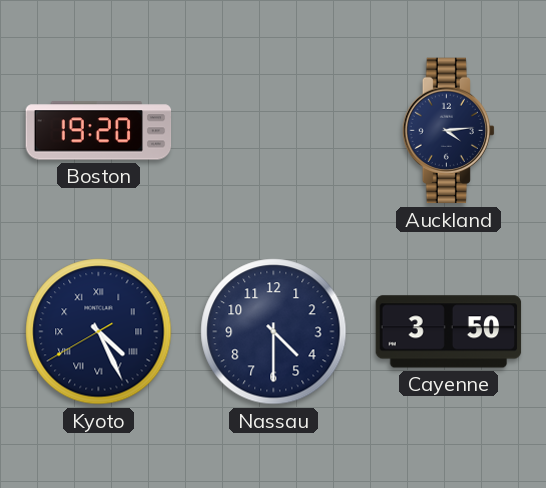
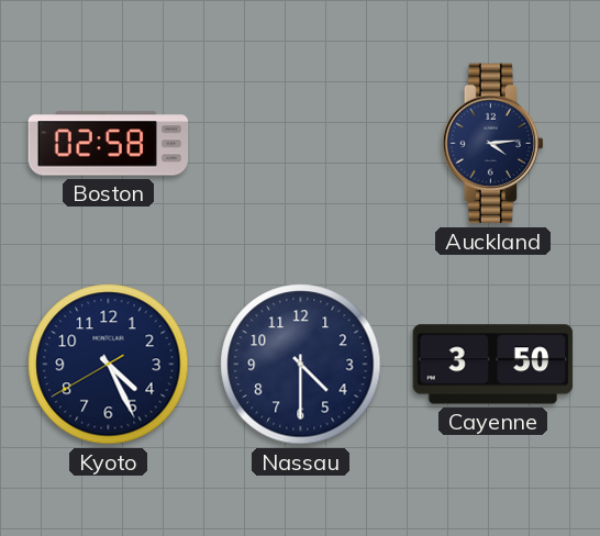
Boston: 19:20 -> 02:58
Kyoto numerals: Roman -> Arabic
